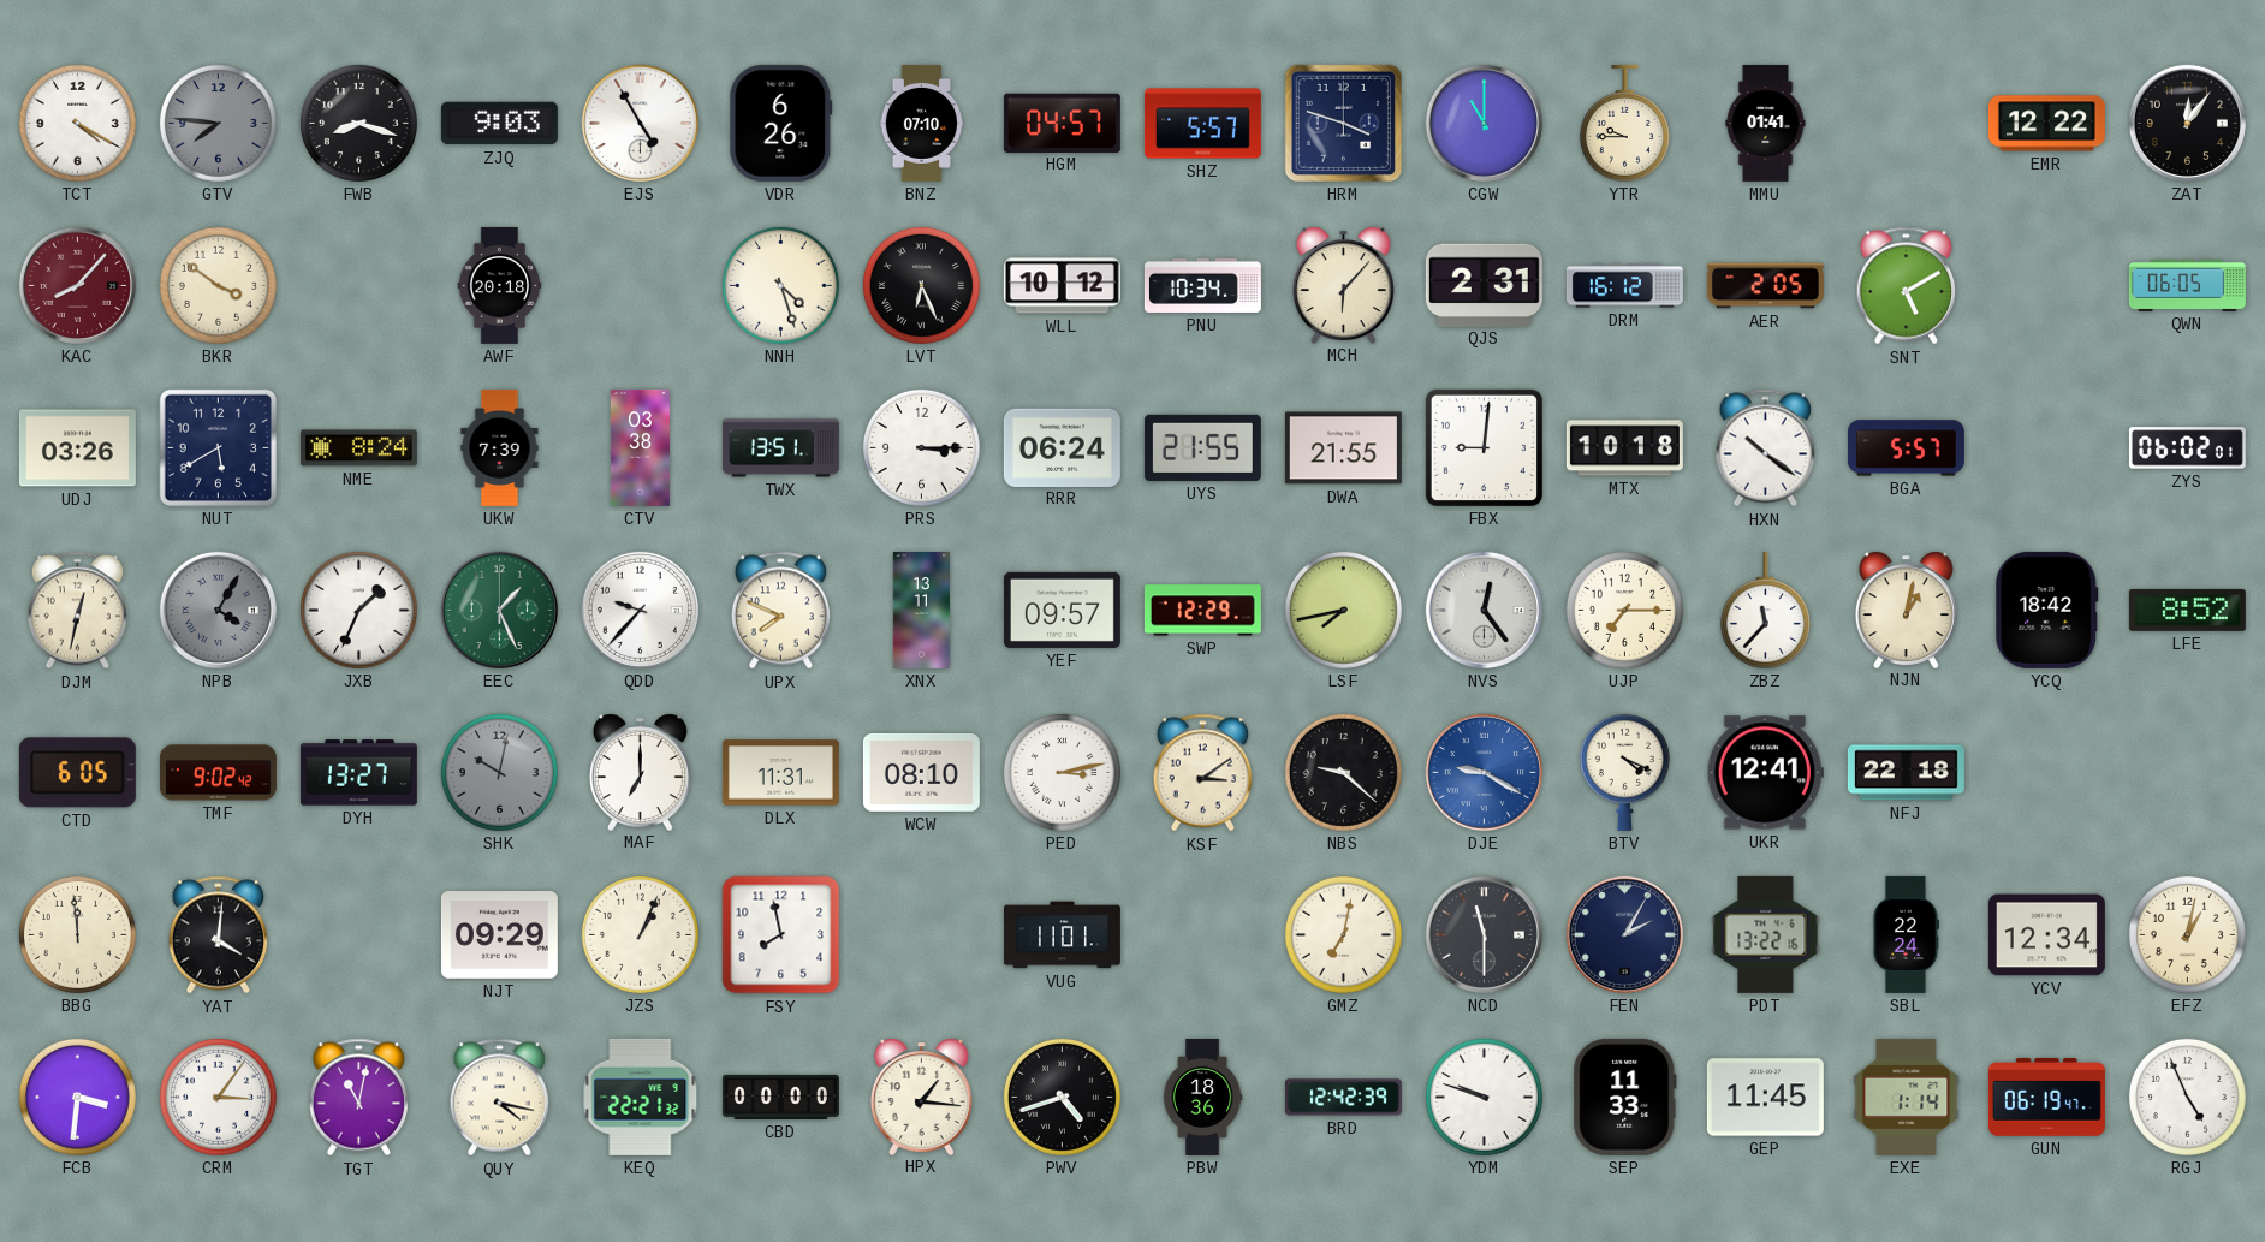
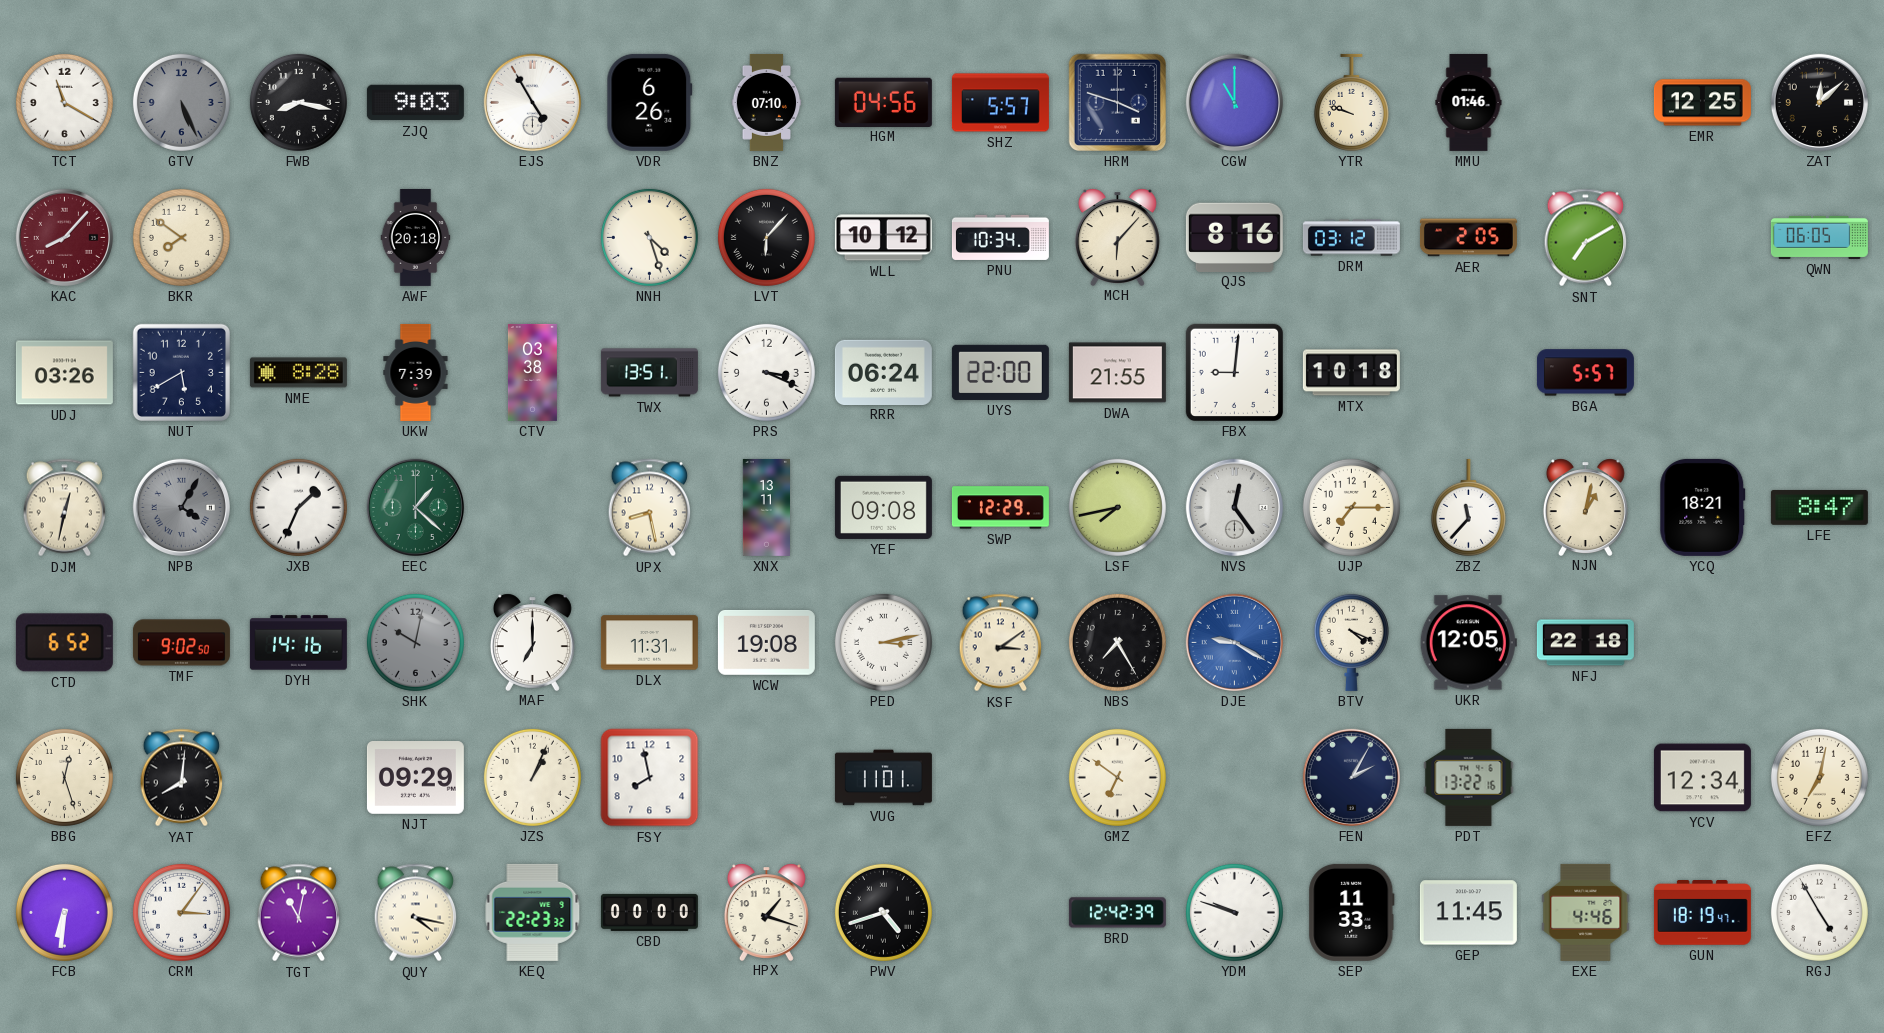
TCT: 4:20 -> 11:20
GTV: 7:46 -> 5:26
FWB: 8:18 -> 8:17
HGM: 04:57 -> 04:56
YTR: 9:45 -> 9:48
MMU: 01:41 -> 01:46
EMR: 12:22 -> 12:25
ZAT: 12:06 -> 12:08
BKR: 3:51 -> 7:51
LVT: 6:26 -> 6:07
QJS: 2:31 -> 8:16
DRM: 16:12 -> 03:12
SNT: 5:10 -> 7:10
NME: 8:24 -> 8:28
PRS: 3:15 -> 3:19
UYS: 21:55 -> 22:00
HXN: 10:21 -> none
ZYS: 06:02 -> none
EEC: 1:26 -> 1:22
QDD: 9:37 -> none
UPX: 7:49 -> 8:28
YEF: 09:57 -> 09:08
YCQ: 18:42 -> 18:21
LFE: 8:52 -> 8:47
CTD: 6:05 -> 6:52
TMF: 9:02:42 -> 9:02:50
DYH: 13:27 -> 14:16
WCW: 08:10 -> 19:08
NBS: 9:22 -> 7:25
UKR: 12:41 -> 12:05
BBG: 11:59 -> 12:27
YAT: 4:01 -> 8:01
GMZ: 7:02 -> 6:51
NCD: 11:30 -> none
SBL: 22:24 -> none
EFZ: 1:02 -> 7:02
FCB: 3:31 -> 6:31
KEQ: 22:21 -> 22:23
HPX: 1:16 -> 1:18
PBW: 18:36 -> none
EXE: 1:14 -> 4:46
GUN: 06:19 -> 18:19
RGJ: 4:56 -> 4:55
